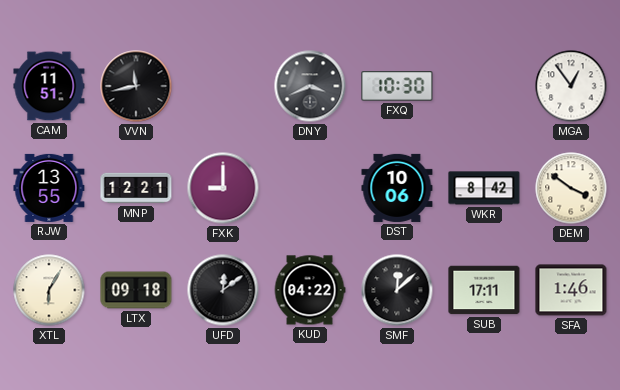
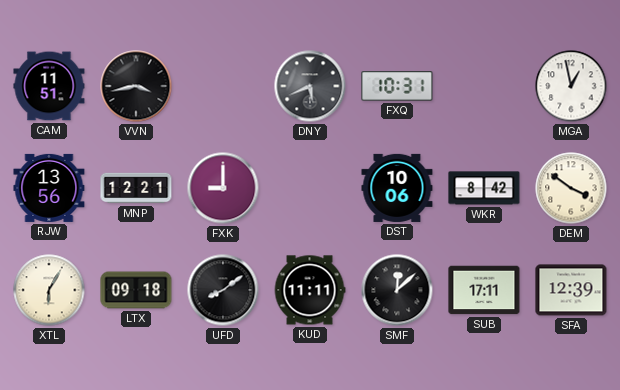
VVN: 11:43 -> 3:43
DNY: 3:41 -> 5:41
FXQ: 10:30 -> 10:31
MGA: 12:54 -> 12:58
RJW: 13:55 -> 13:56
UFD: 12:09 -> 8:09
KUD: 04:22 -> 11:11
SFA: 1:46 -> 12:39
